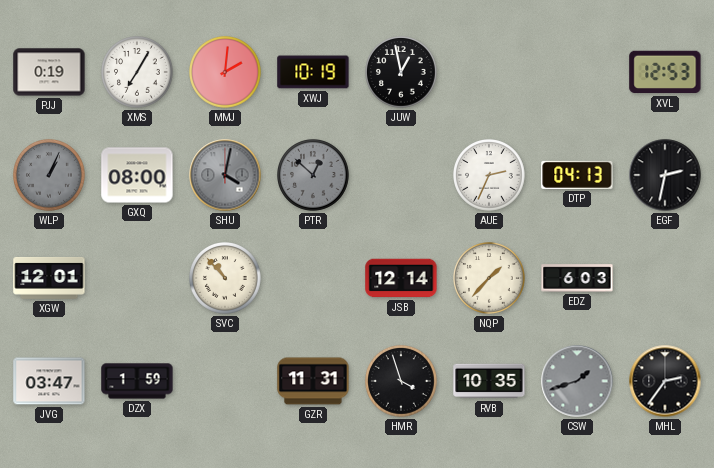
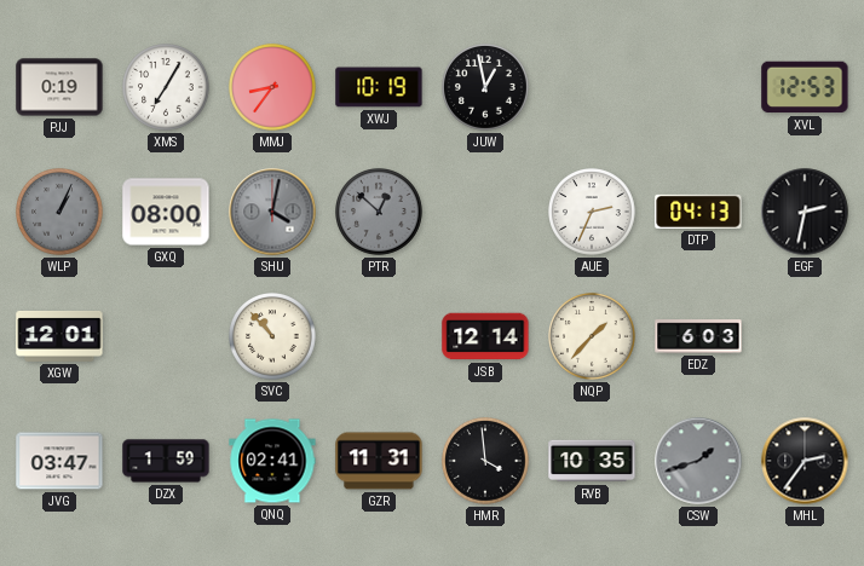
MMJ: 2:01 -> 8:36
QNQ: none -> 02:41
HMR: 3:57 -> 3:59
